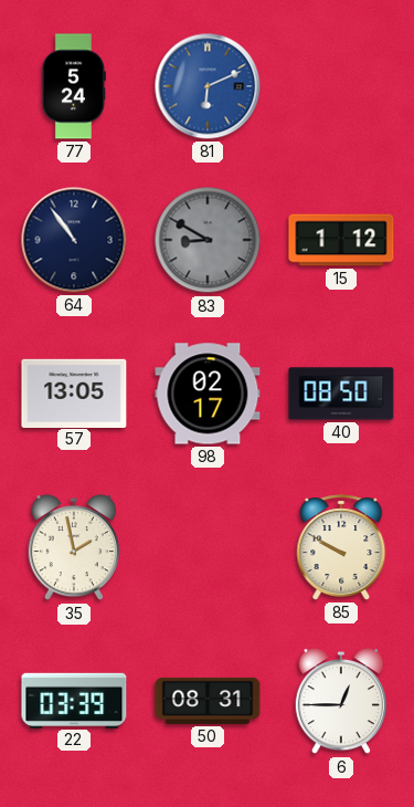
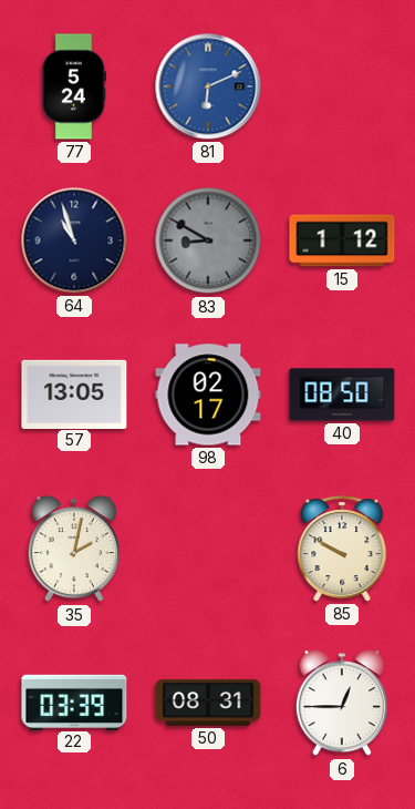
64: 10:54 -> 10:57
35: 1:58 -> 2:02
